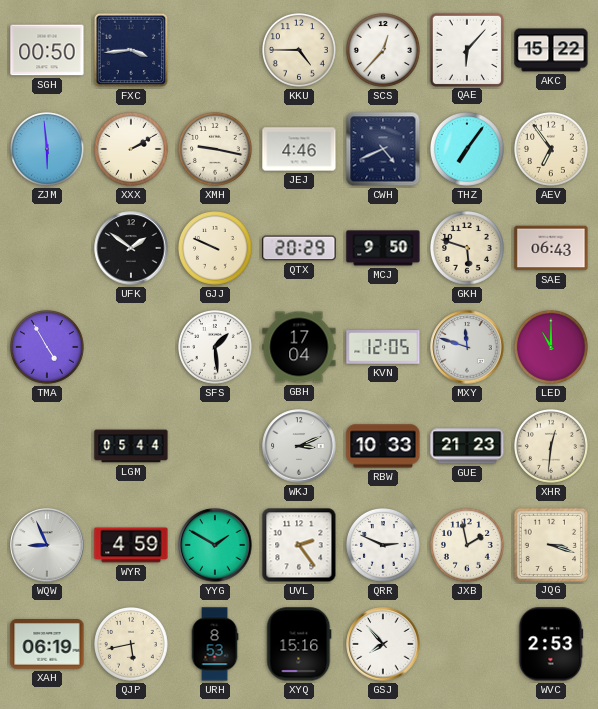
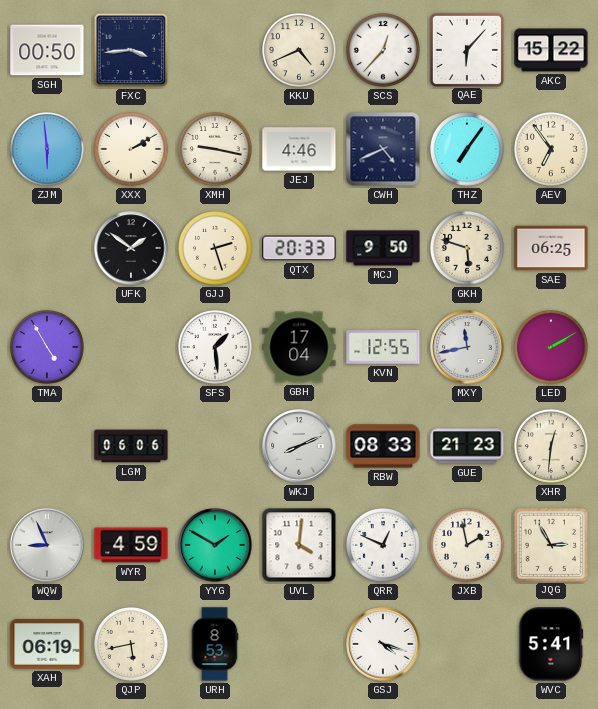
KKU: 4:45 -> 4:41
GJJ: 9:49 -> 2:27
QTX: 20:29 -> 20:33
SAE: 06:43 -> 06:25
KVN: 12:05 -> 12:55
MXY: 11:48 -> 11:43
LED: 11:00 -> 2:10
LGM: 05:44 -> 06:06
WKJ: 3:11 -> 8:11
RBW: 10:33 -> 08:33
UVL: 2:24 -> 4:01
QRR: 2:49 -> 12:49
JQG: 3:18 -> 2:55
XYQ: 15:16 -> none
GSJ: 7:53 -> 4:18
WVC: 2:53 -> 5:41
